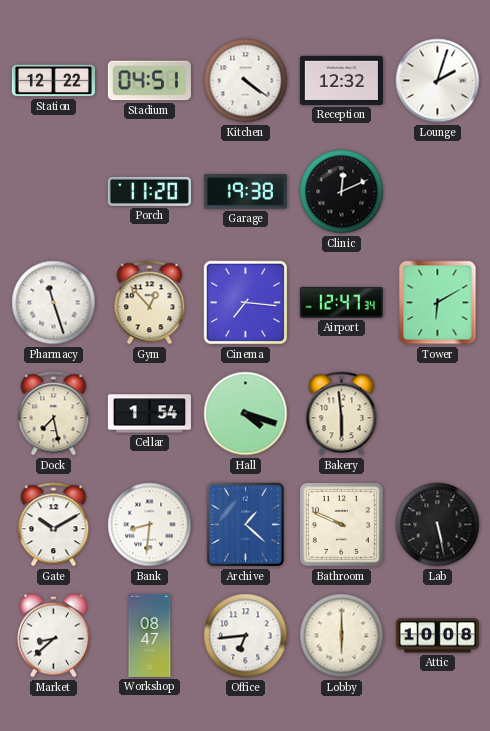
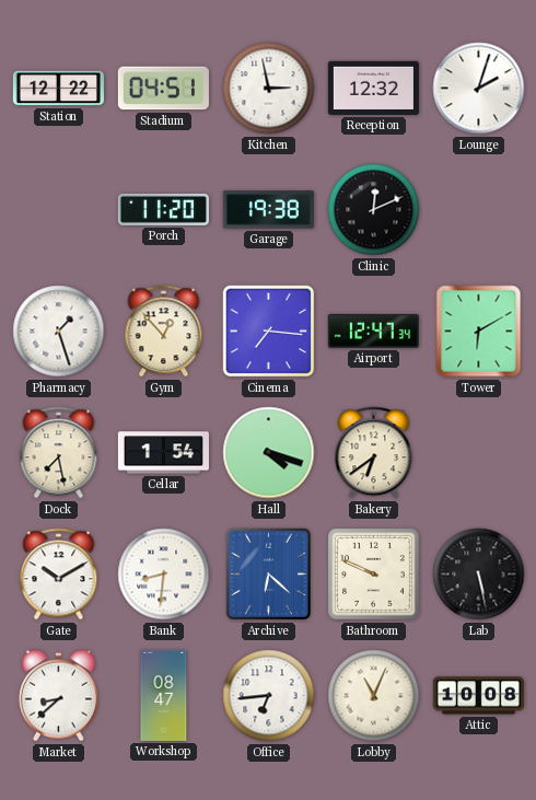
Kitchen: 4:21 -> 2:58
Pharmacy: 11:27 -> 1:27
Bakery: 5:59 -> 6:39
Archive: 1:22 -> 6:22
Lobby: 6:00 -> 11:04
